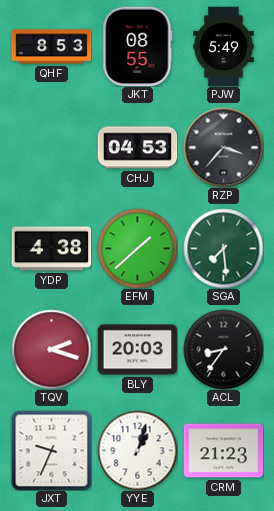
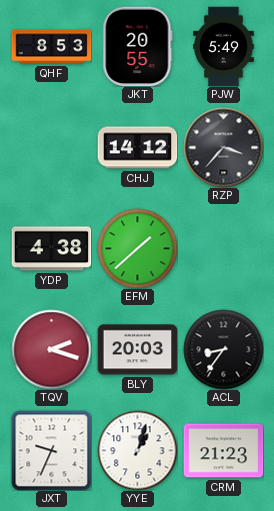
JKT: 08:55 -> 20:55
CHJ: 04:53 -> 14:12
SGA: 7:29 -> none
